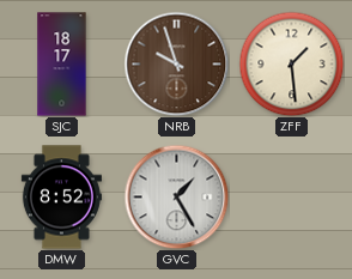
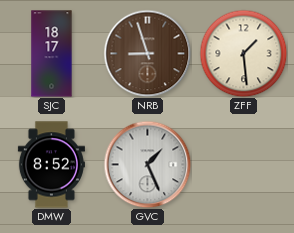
NRB: 9:57 -> 8:57
GVC: 1:25 -> 1:26
